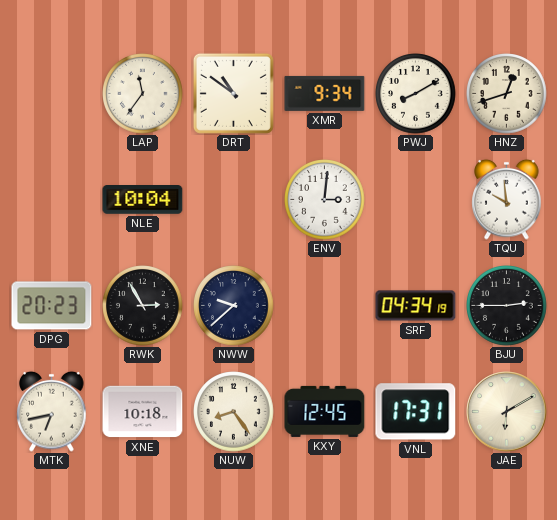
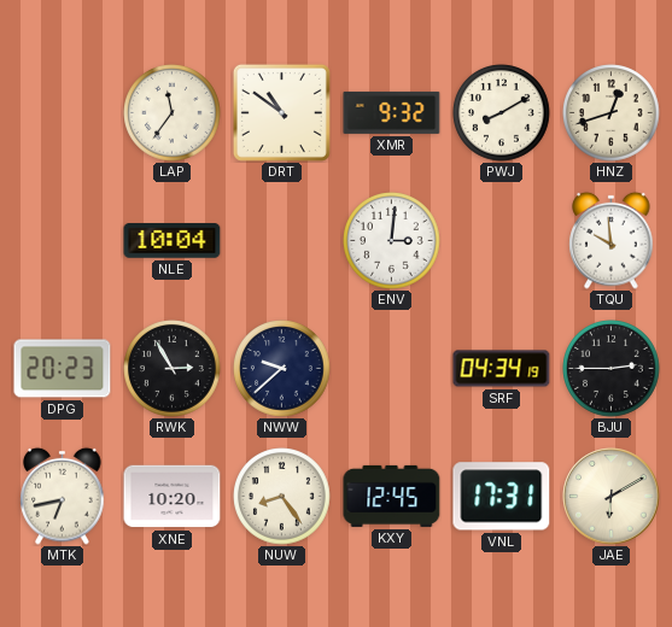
XMR: 9:34 -> 9:32
XNE: 10:18 -> 10:20
